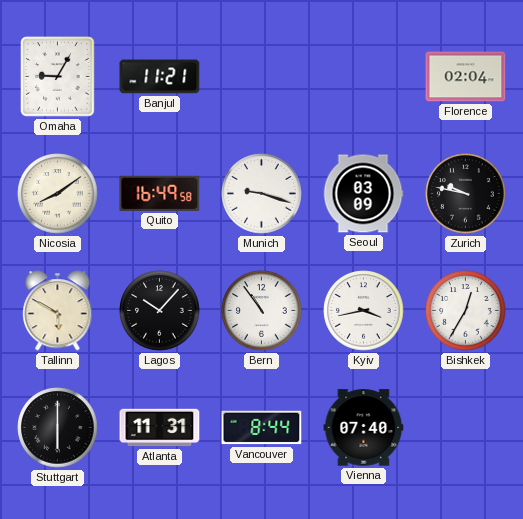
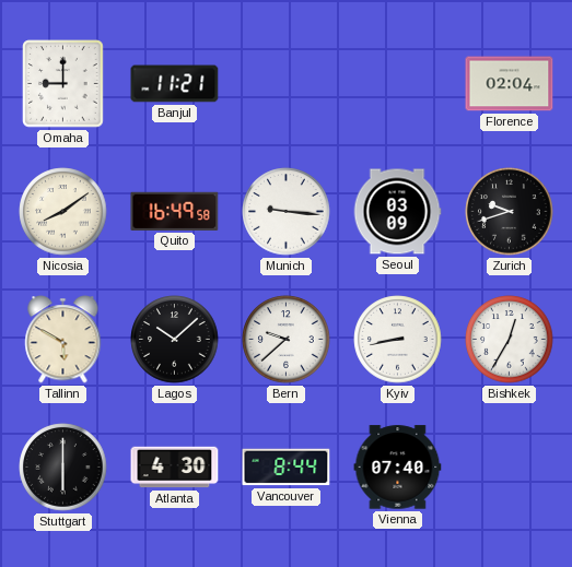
Omaha: 9:05 -> 9:00
Munich: 9:18 -> 9:16
Zurich: 9:47 -> 9:42
Lagos: 10:07 -> 10:08
Bern: 10:54 -> 9:38
Kyiv: 3:43 -> 8:43
Atlanta: 11:31 -> 4:30
